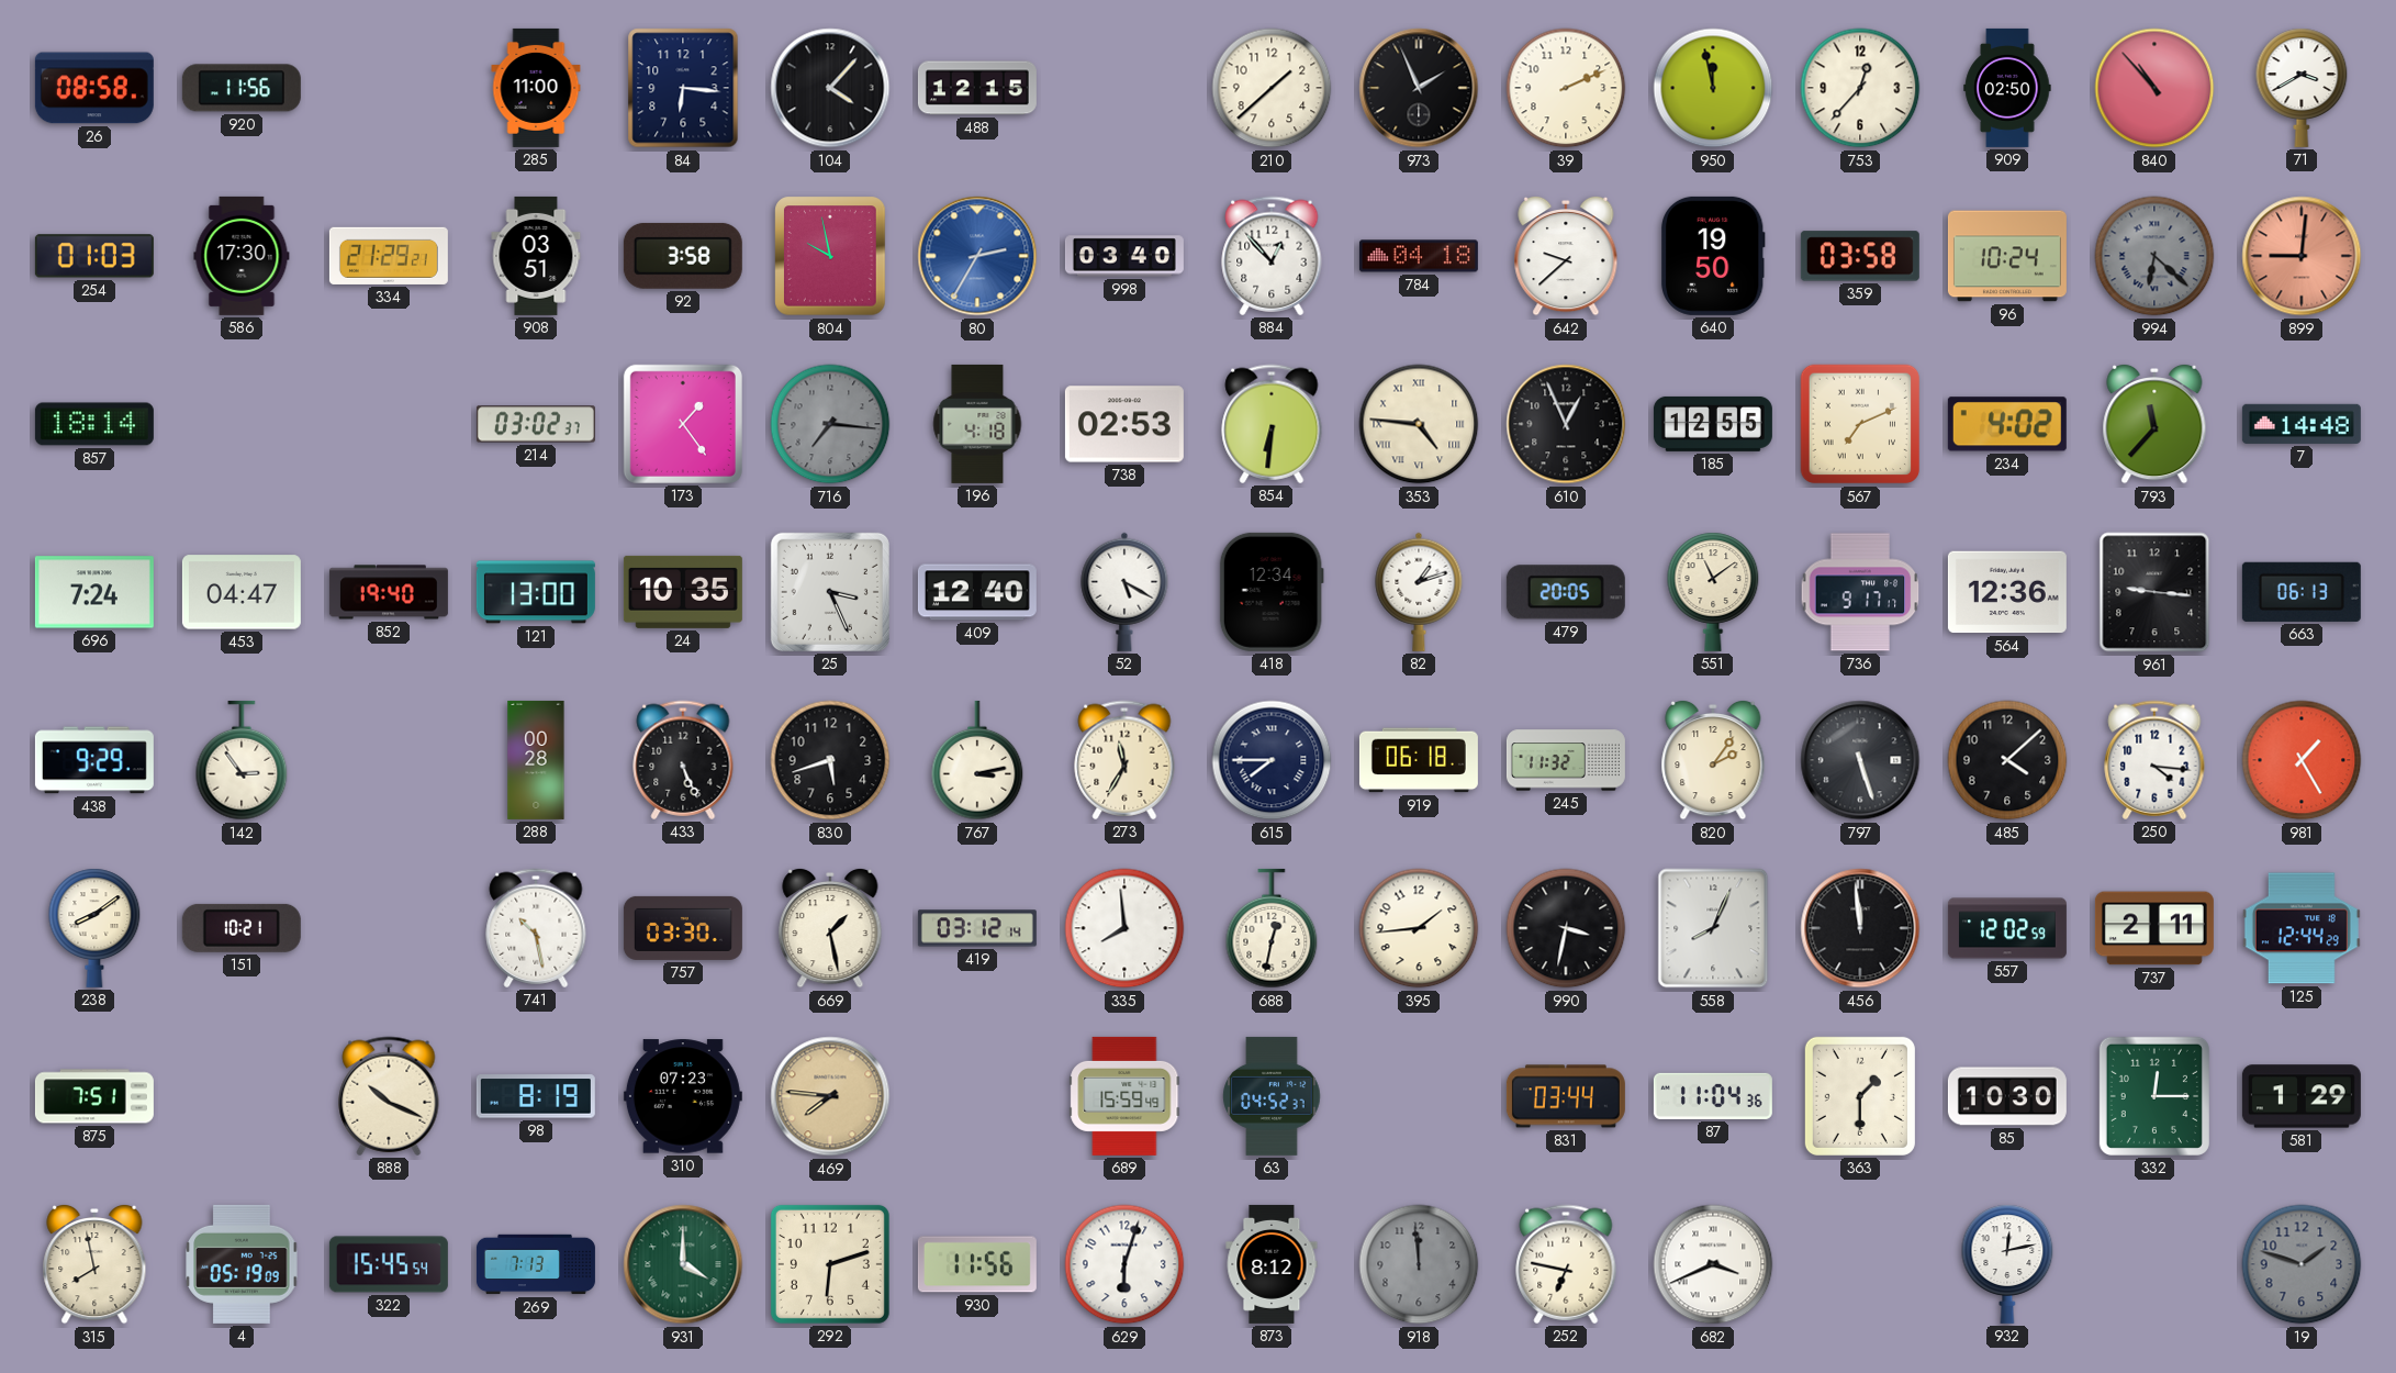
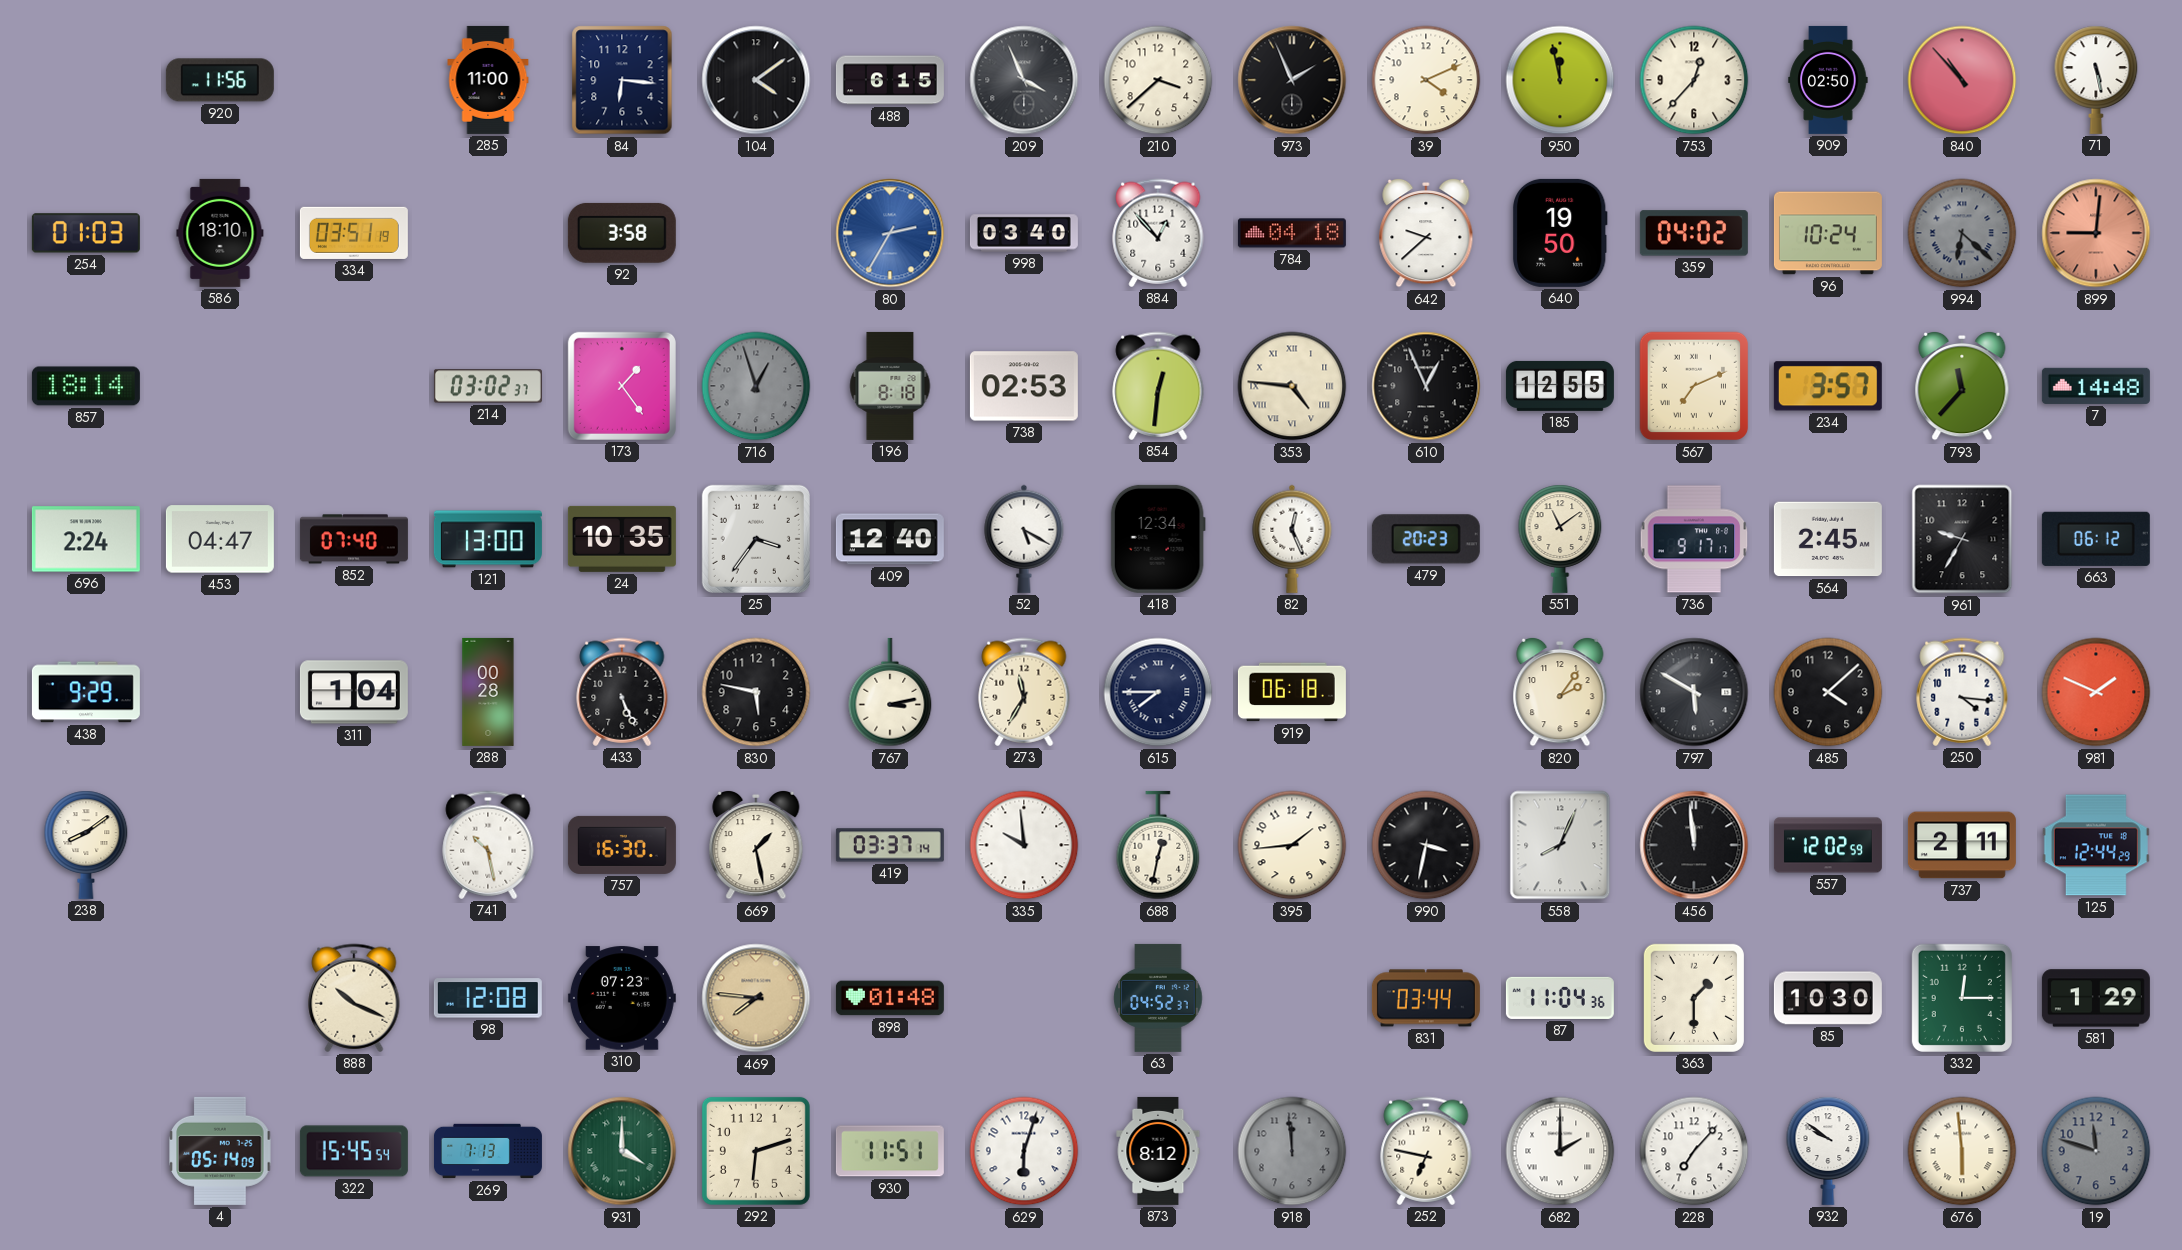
26: 08:58 -> none
104: 4:07 -> 4:09
488: 12:15 -> 6:15
209: none -> 3:56
210: 1:38 -> 3:38
39: 2:11 -> 4:11
71: 3:40 -> 5:28
586: 17:30 -> 18:10
334: 21:29 -> 03:51
908: 03:51 -> none
804: 9:58 -> none
359: 03:58 -> 04:02
716: 7:16 -> 12:57
196: 4:18 -> 8:18
854: 6:31 -> 12:31
234: 4:02 -> 3:57
696: 7:24 -> 2:24
852: 19:40 -> 07:40
25: 3:26 -> 3:36
82: 1:12 -> 12:26
479: 20:05 -> 20:23
564: 12:36 -> 2:45
961: 9:16 -> 9:35
663: 06:13 -> 06:12
142: 2:54 -> none
311: none -> 1:04
830: 5:42 -> 5:47
245: 11:32 -> none
797: 5:27 -> 5:50
981: 1:25 -> 1:49
151: 10:21 -> none
757: 03:30 -> 16:30
419: 03:12 -> 03:37
335: 7:59 -> 9:59
875: 7:51 -> none
98: 8:19 -> 12:08
898: none -> 01:48
689: 15:59 -> none
315: 7:58 -> none
4: 05:19 -> 05:14
930: 11:56 -> 11:51
682: 3:41 -> 2:00
228: none -> 7:07
932: 12:13 -> 9:51
676: none -> 5:59
19: 1:48 -> 11:48
